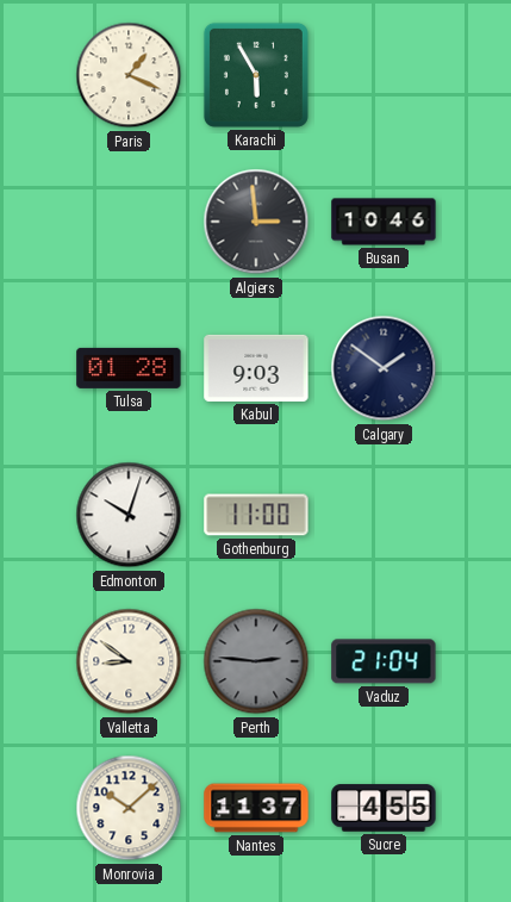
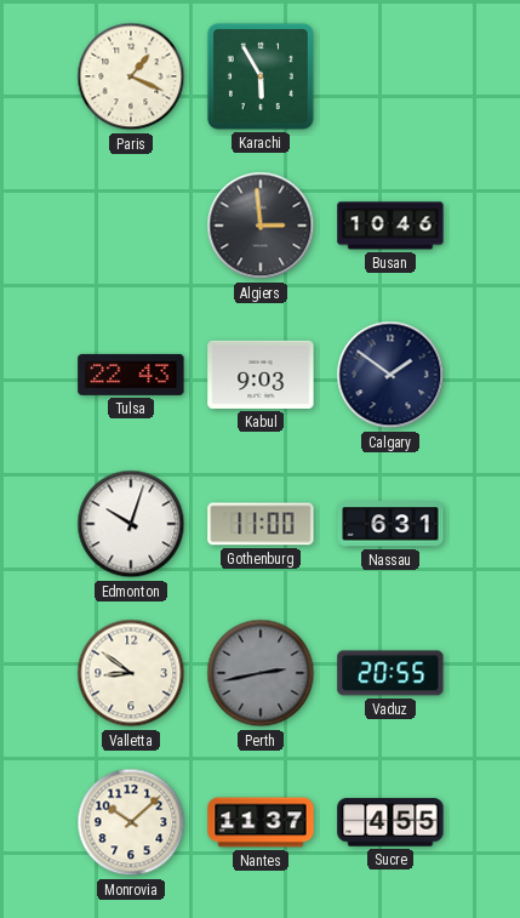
Tulsa: 01:28 -> 22:43
Nassau: none -> 6:31
Perth: 2:46 -> 2:43
Vaduz: 21:04 -> 20:55
